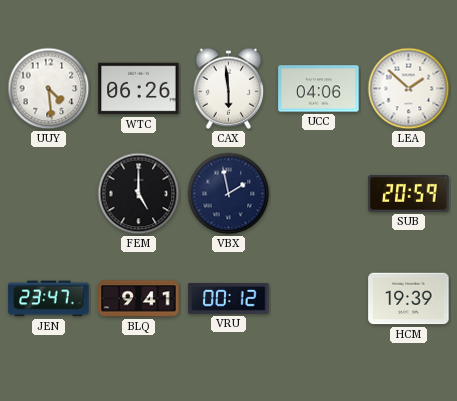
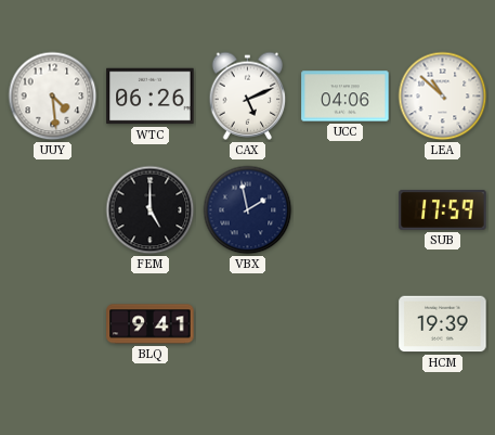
CAX: 5:59 -> 5:11
LEA: 1:52 -> 10:52
SUB: 20:59 -> 17:59
JEN: 23:47 -> none
VRU: 00:12 -> none
